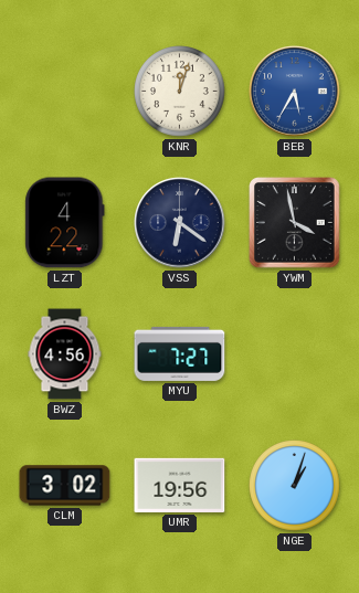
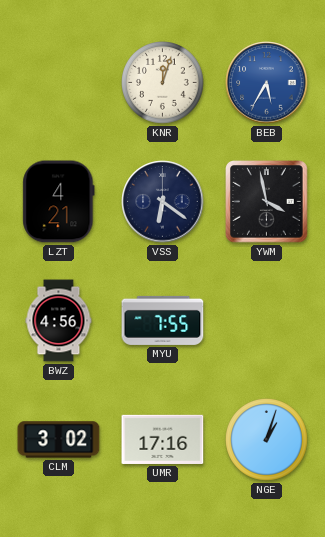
LZT: 4:22 -> 4:21
MYU: 7:27 -> 7:55
UMR: 19:56 -> 17:16
